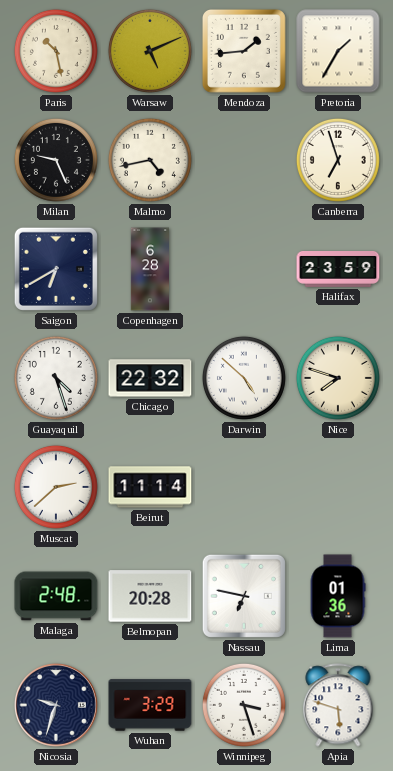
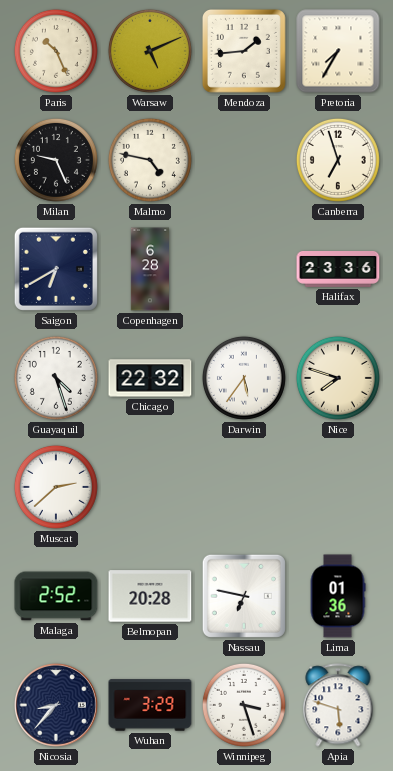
Paris: 10:28 -> 10:26
Pretoria: 1:35 -> 7:35
Malmo: 4:43 -> 4:47
Halifax: 23:59 -> 23:36
Darwin: 4:52 -> 5:36
Beirut: 11:14 -> none
Malaga: 2:48 -> 2:52
Nicosia: 9:33 -> 8:37
